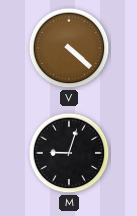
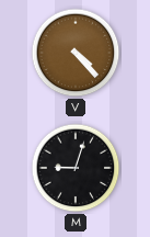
V: 4:22 -> 4:23
